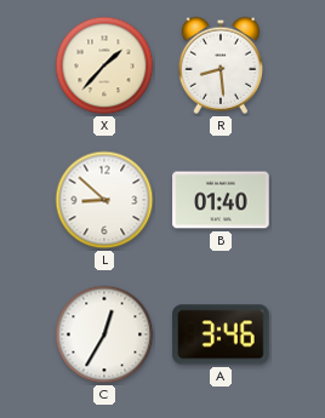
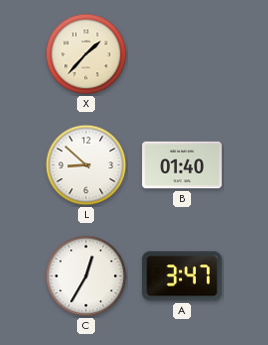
R: 8:29 -> none
A: 3:46 -> 3:47
